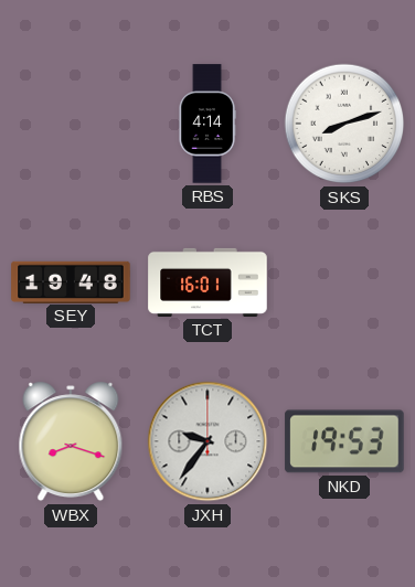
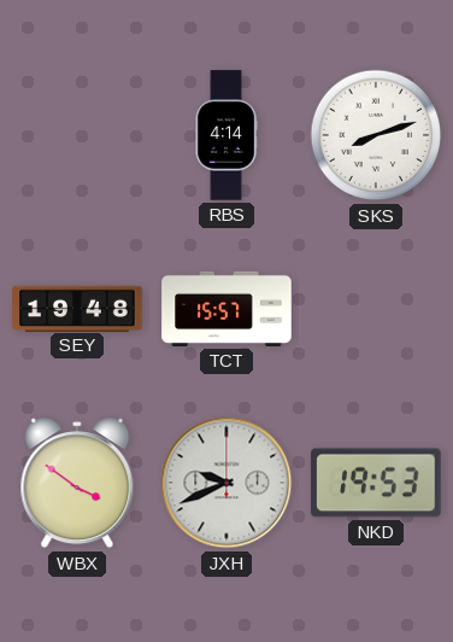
TCT: 16:01 -> 15:57
WBX: 8:18 -> 3:51
JXH: 9:36 -> 9:41
